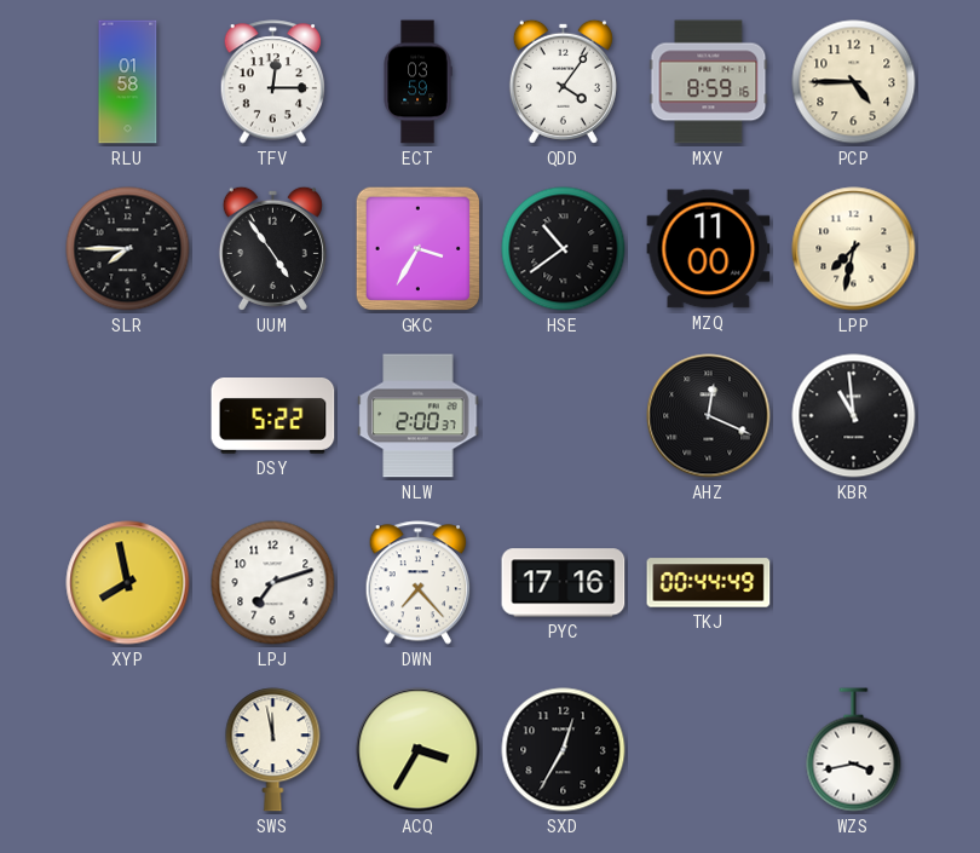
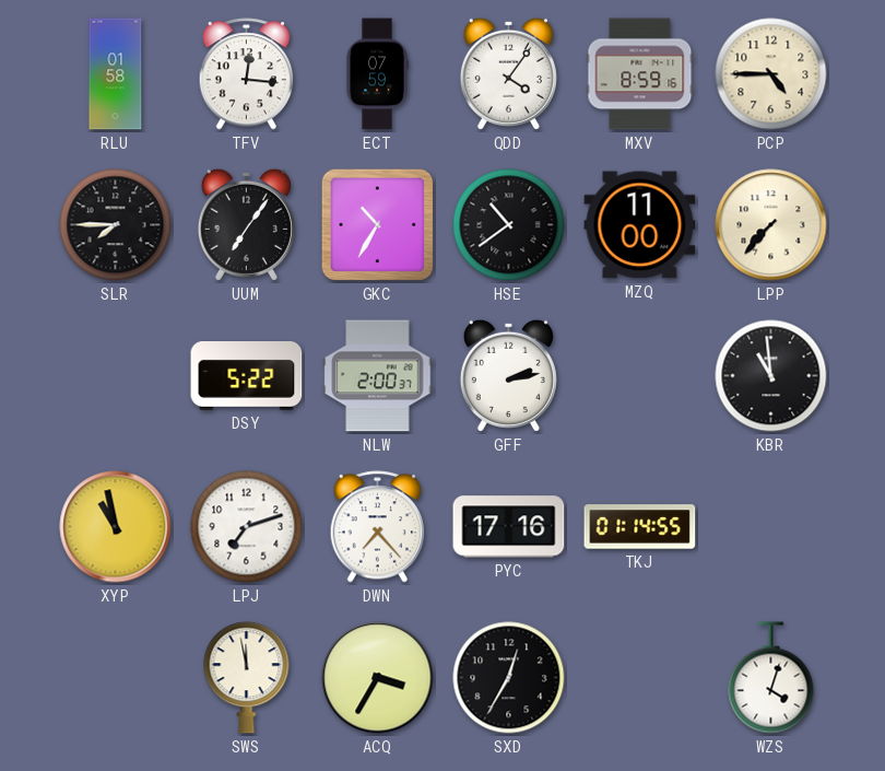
TFV: 12:15 -> 12:16
ECT: 03:59 -> 07:59
UUM: 4:54 -> 7:06
GKC: 3:35 -> 10:35
LPP: 7:32 -> 7:37
GFF: none -> 2:13
AHZ: 12:19 -> none
XYP: 7:58 -> 10:58
TKJ: 00:44 -> 01:14
WZS: 3:43 -> 4:03
